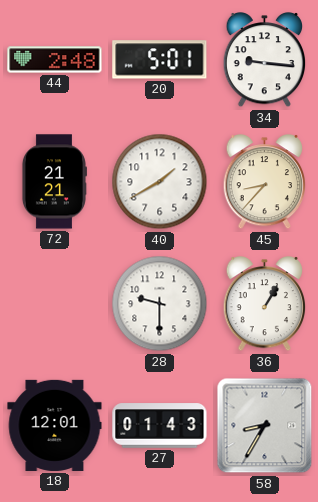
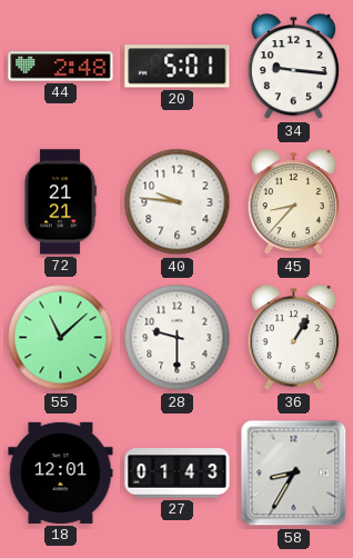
40: 1:40 -> 9:46
55: none -> 11:08
